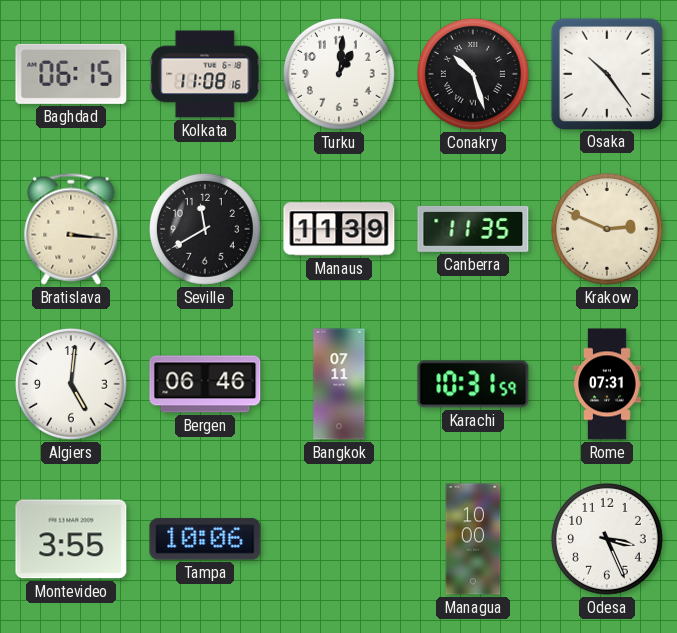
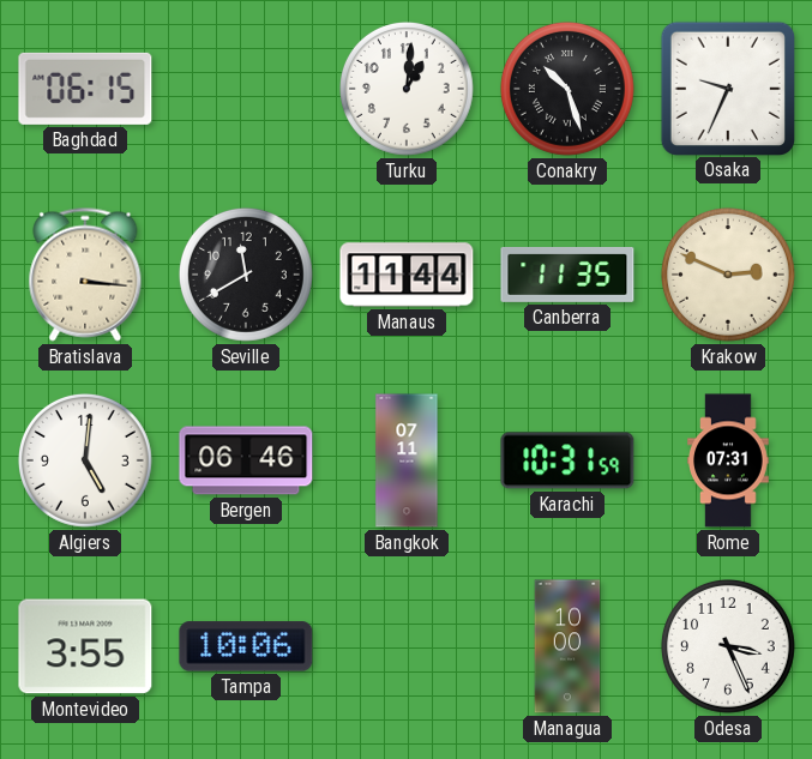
Kolkata: 11:08 -> none
Osaka: 10:24 -> 9:34
Manaus: 11:39 -> 11:44
